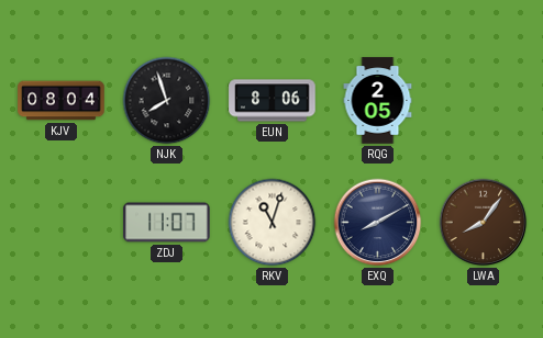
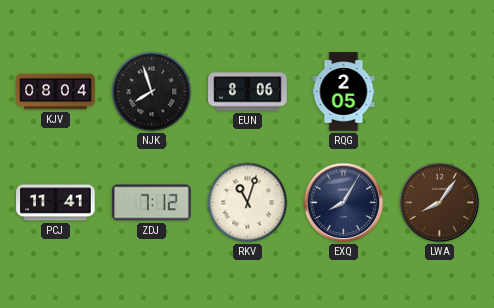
PCJ: none -> 11:41
ZDJ: 11:07 -> 7:12
EXQ: 8:10 -> 8:05
